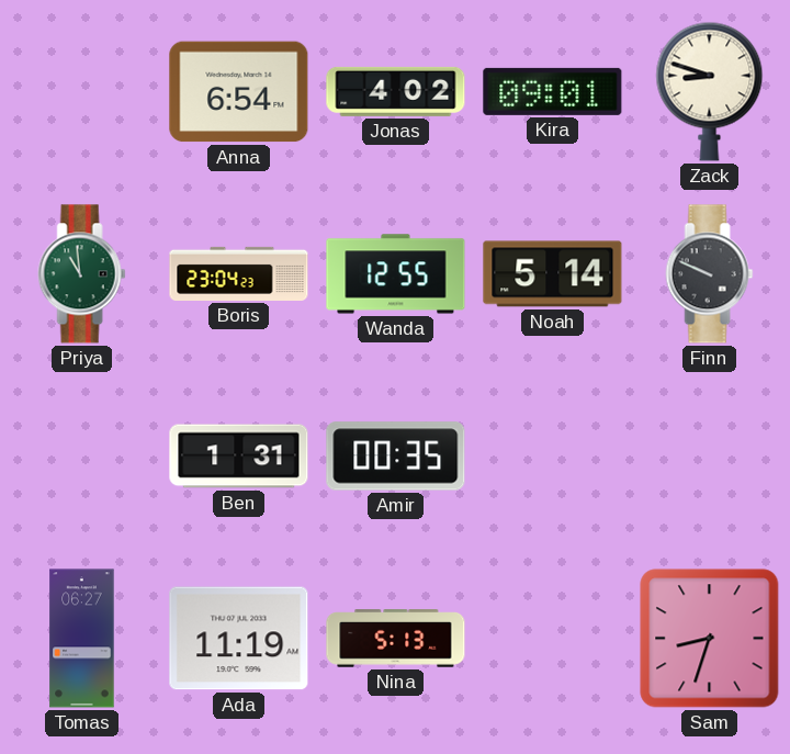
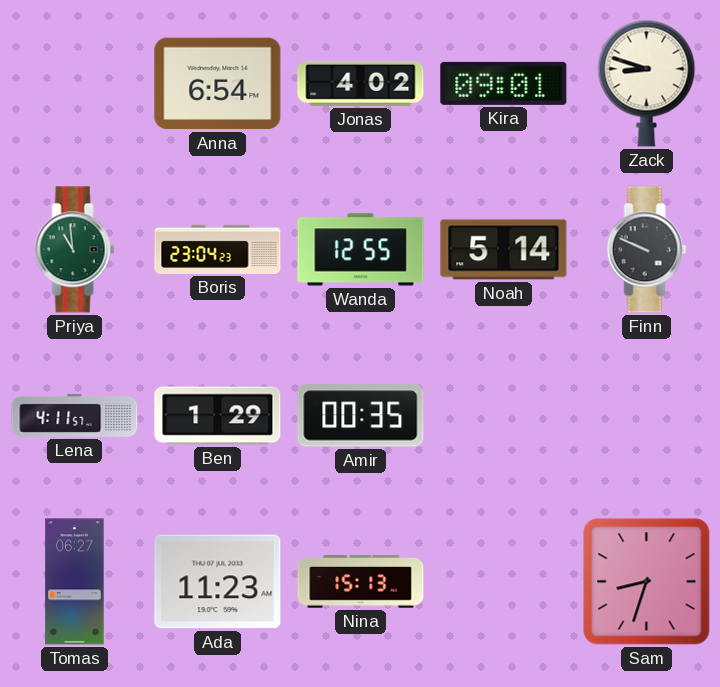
Lena: none -> 4:11
Ben: 1:31 -> 1:29
Ada: 11:19 -> 11:23
Nina: 5:13 -> 15:13
